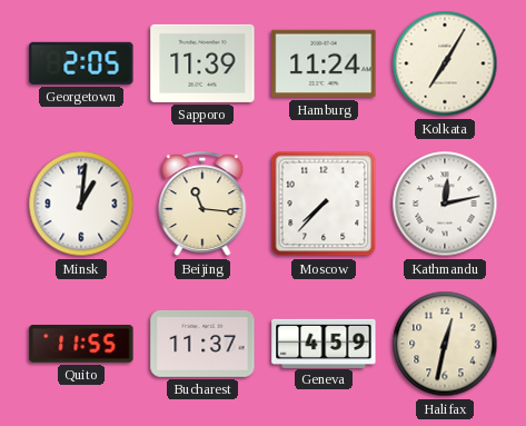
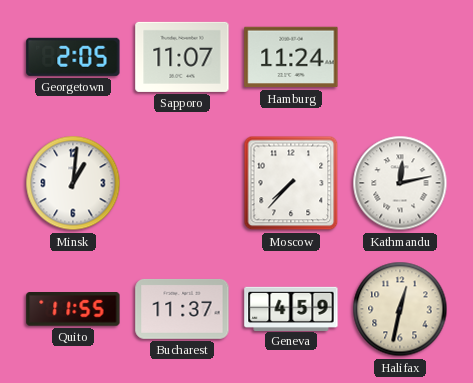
Sapporo: 11:39 -> 11:07
Kolkata: 7:05 -> none
Beijing: 11:16 -> none
